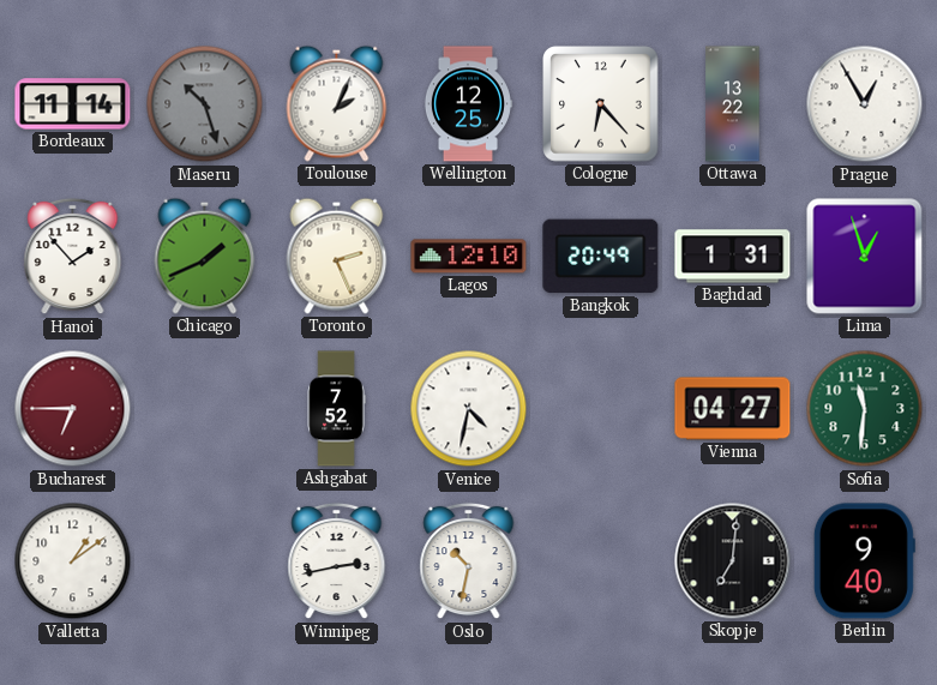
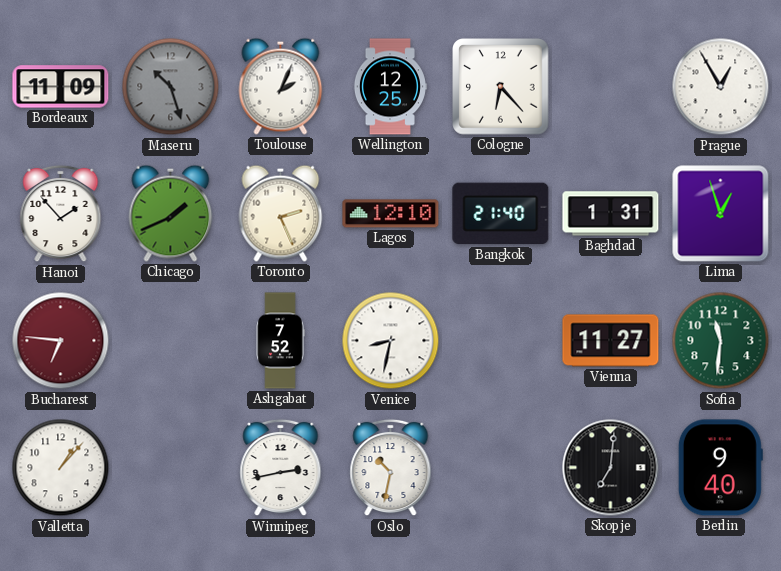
Bordeaux: 11:14 -> 11:09
Ottawa: 13:22 -> none
Bangkok: 20:49 -> 21:40
Bucharest: 6:45 -> 6:46
Venice: 4:32 -> 8:32
Vienna: 04:27 -> 11:27
Valletta: 1:09 -> 1:07
